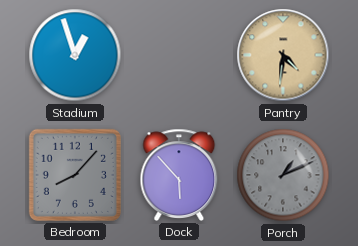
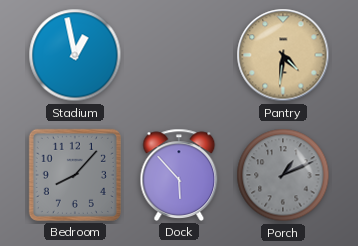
Stadium: 12:57 -> 12:58
